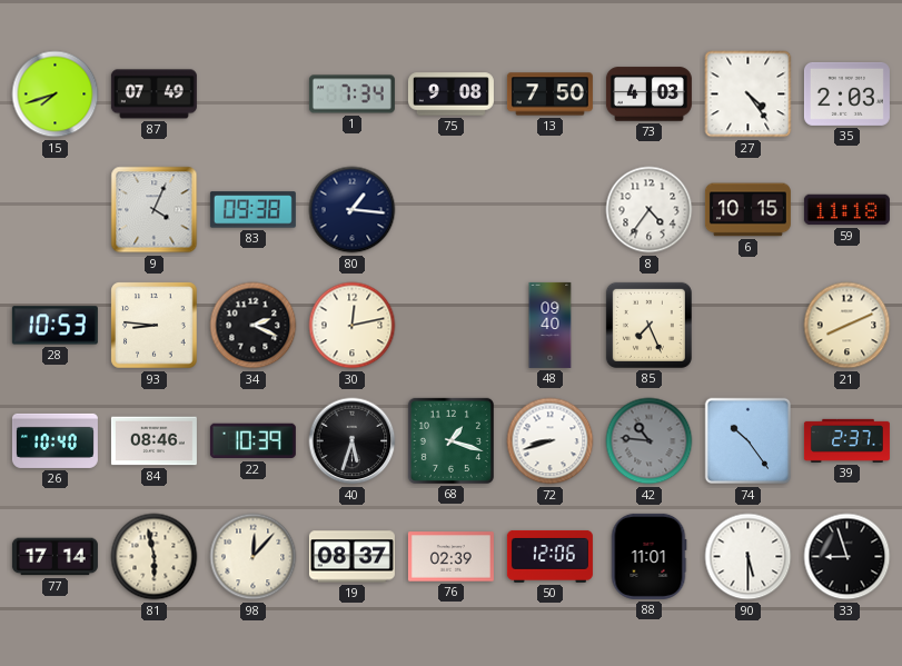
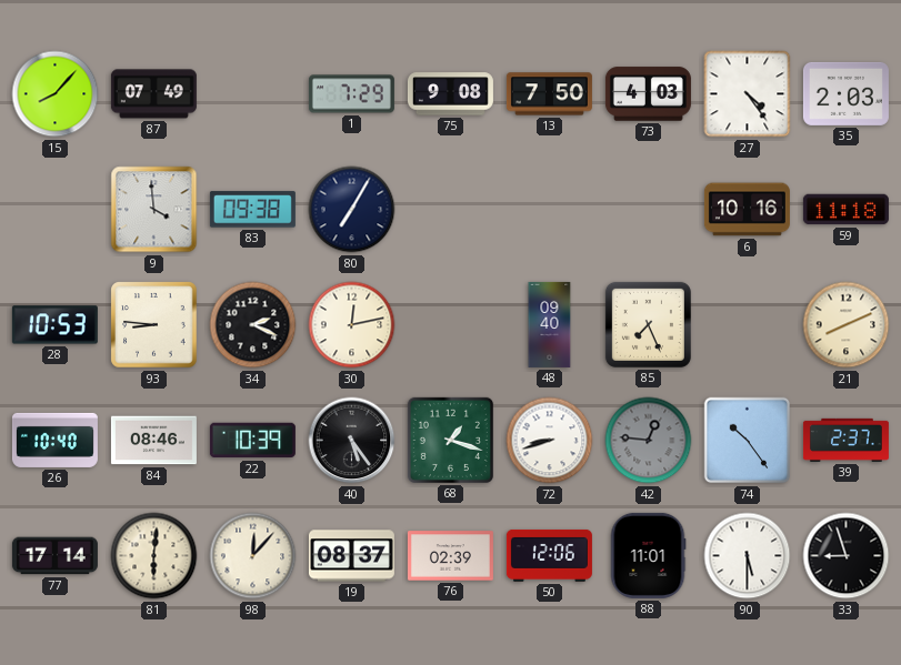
15: 7:42 -> 8:07
1: 7:34 -> 7:29
9: 4:04 -> 3:59
80: 1:16 -> 7:05
8: 4:36 -> none
6: 10:15 -> 10:16
40: 5:33 -> 5:24
42: 10:46 -> 12:46
81: 5:58 -> 6:01
